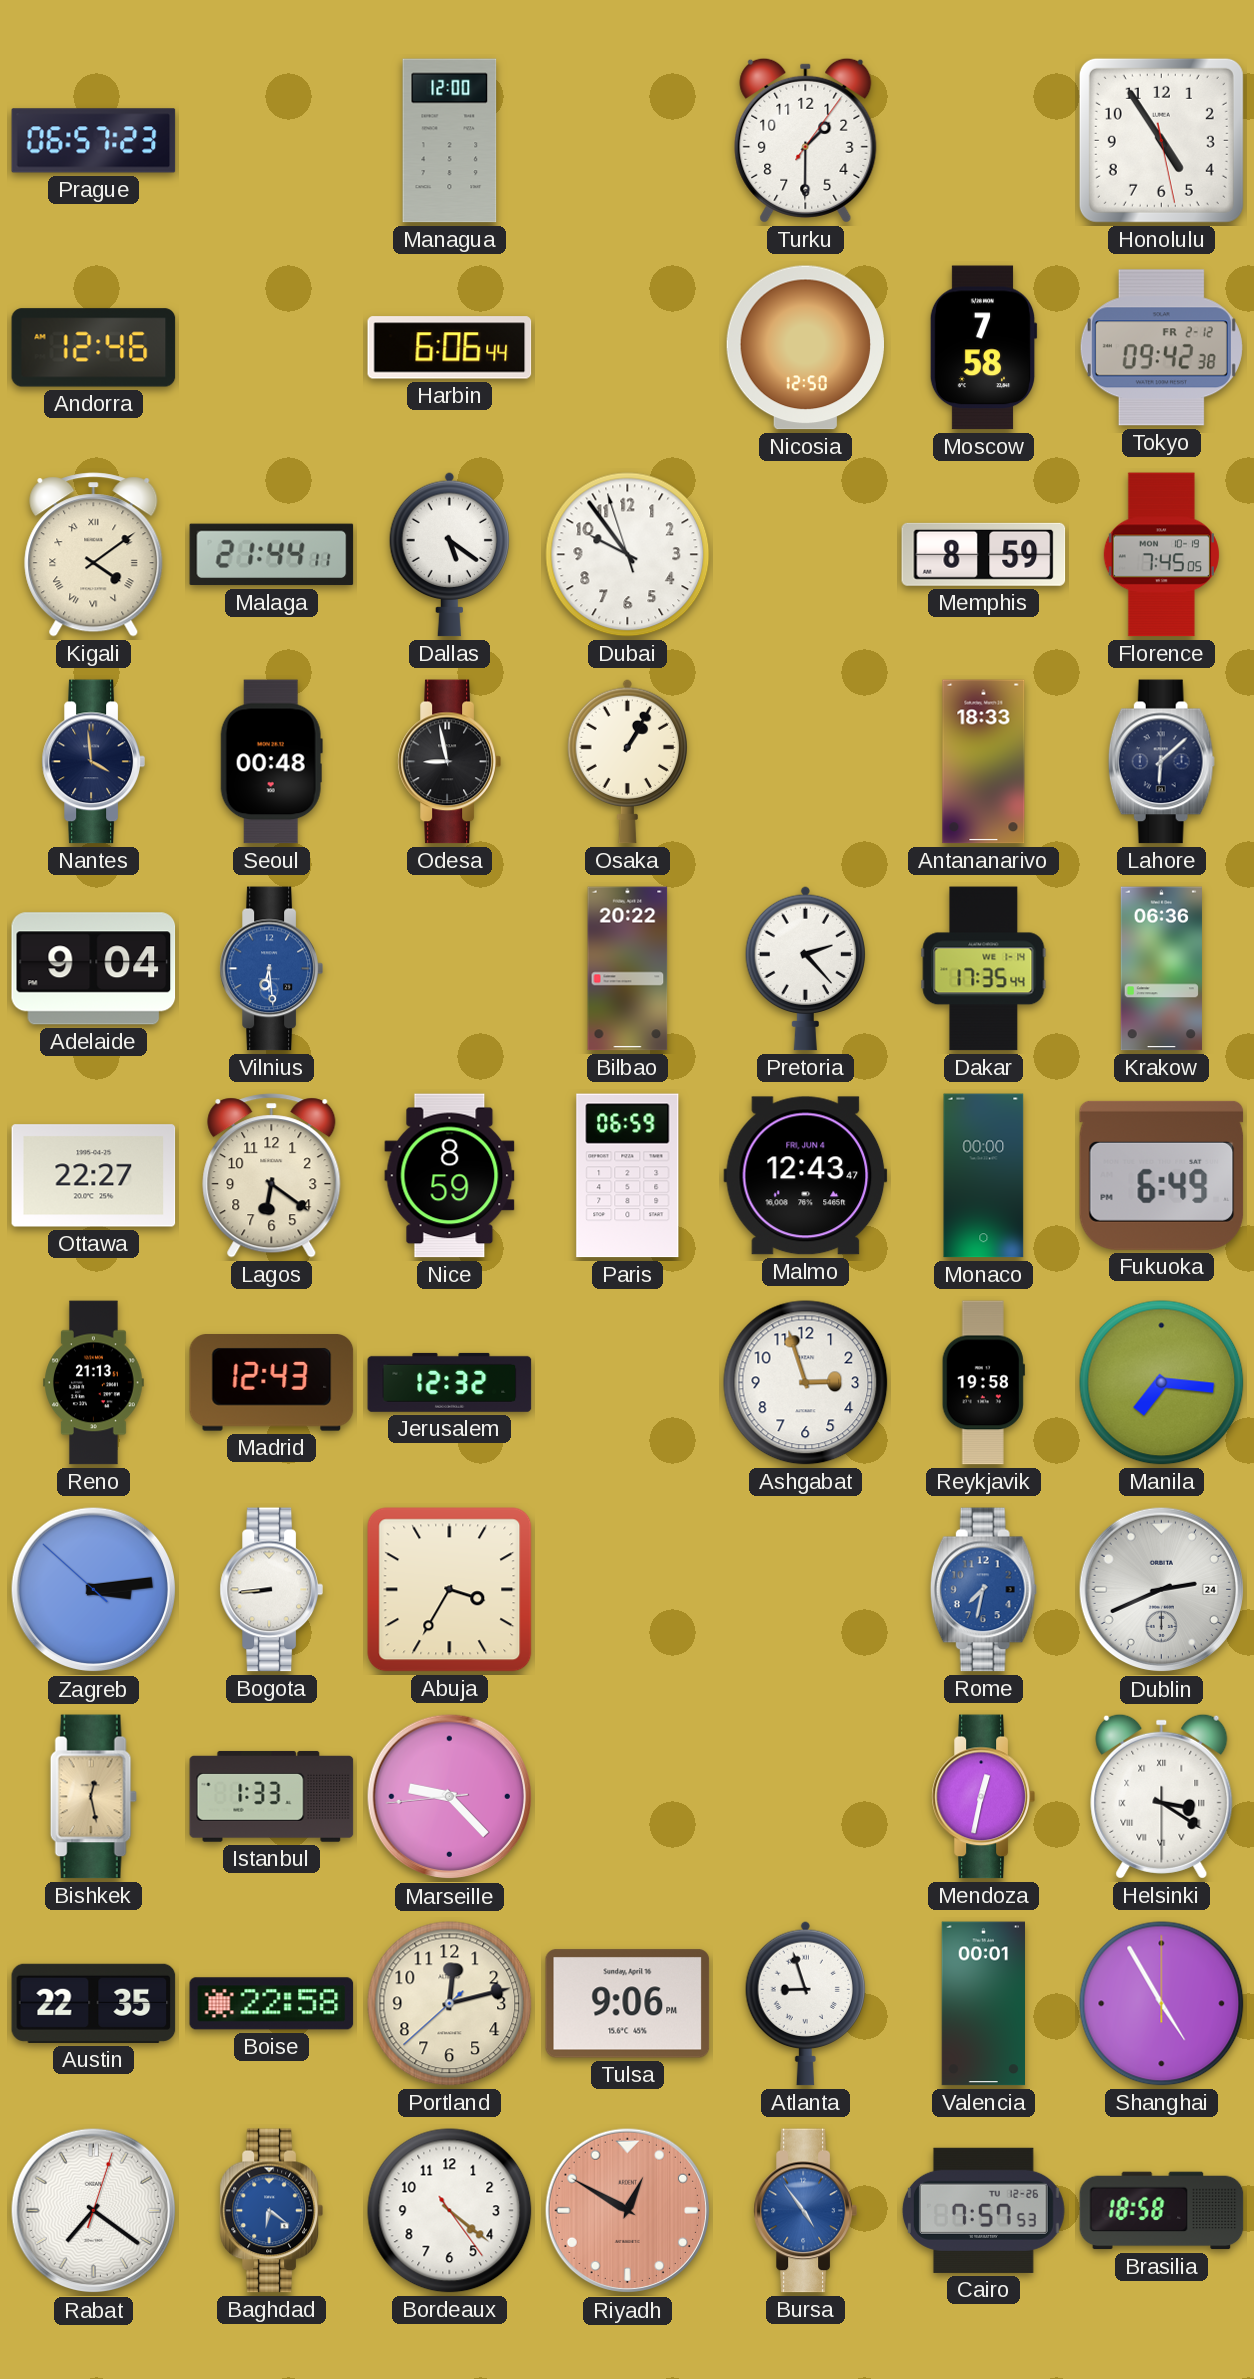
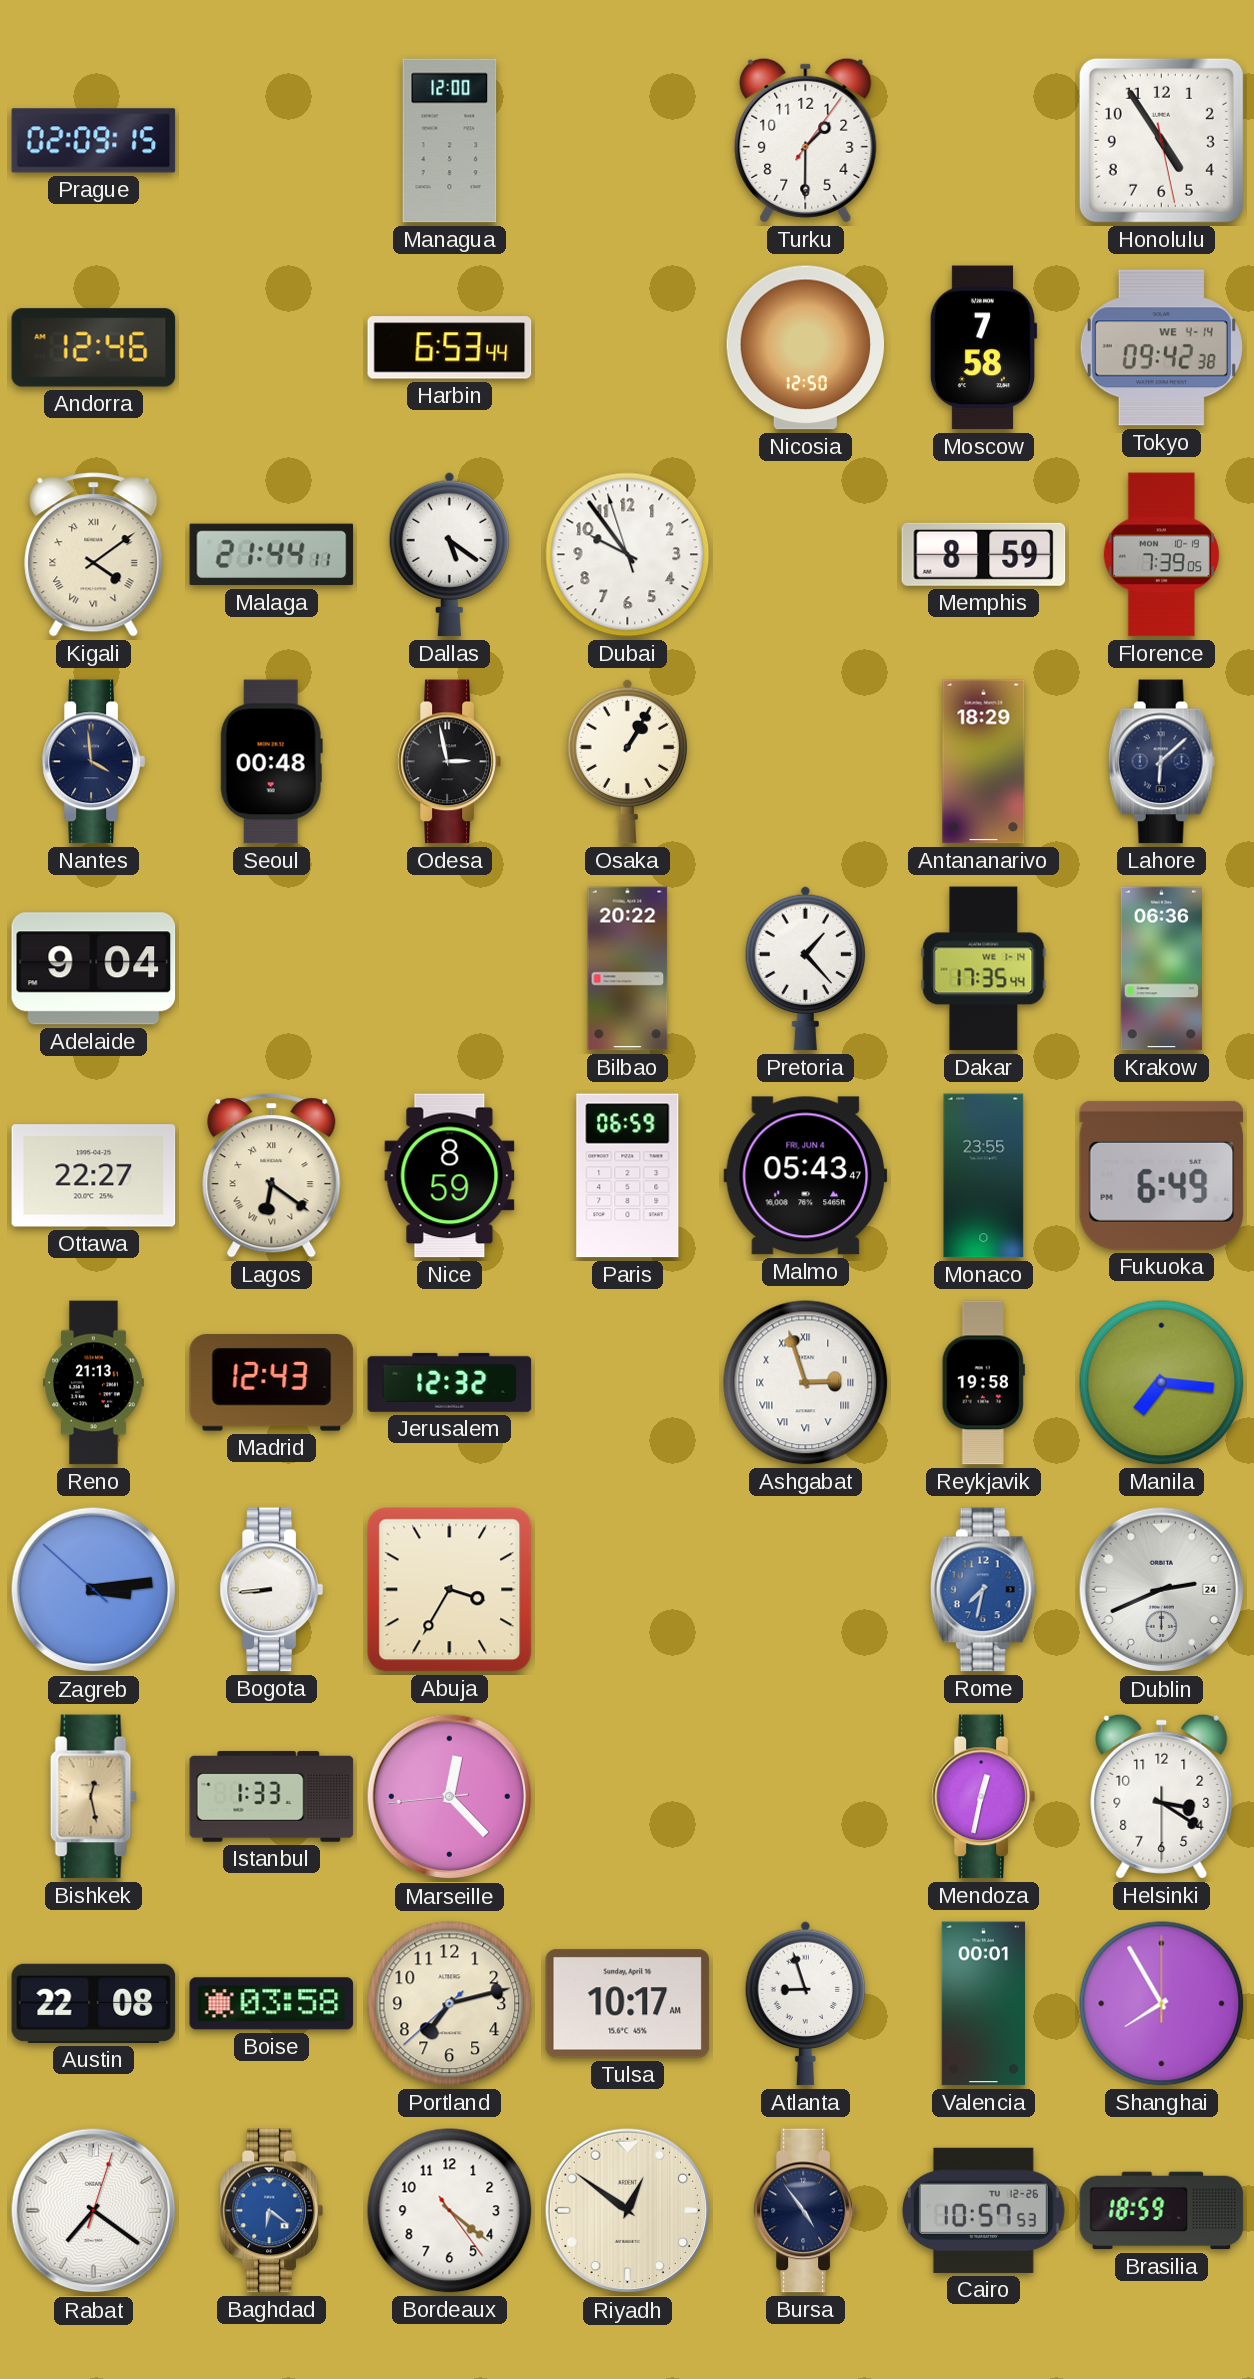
Prague: 06:57 -> 02:09
Harbin: 6:06 -> 6:53
Tokyo date: FR 2-12 -> WE 4-14
Florence: 7:45 -> 7:39
Odesa: 8:58 -> 2:58
Antananarivo: 18:33 -> 18:29
Vilnius: 6:29 -> none
Pretoria: 2:23 -> 1:23
Lagos numerals: Arabic -> Roman
Malmo: 12:43 -> 05:43
Monaco: 00:00 -> 23:55
Ashgabat numerals: Arabic -> Roman
Marseille: 9:22 -> 12:22
Helsinki numerals: Roman -> Arabic
Austin: 22:35 -> 22:08
Boise: 22:58 -> 03:58
Portland: 12:12 -> 7:12
Tulsa: 9:06 -> 10:17
Shanghai: 4:55 -> 7:55
Riyadh: 12:50 -> 12:51
Riyadh dial: salmon -> cream
Bursa dial: blue -> navy
Cairo: 7:57 -> 10:57
Brasilia: 18:58 -> 18:59
